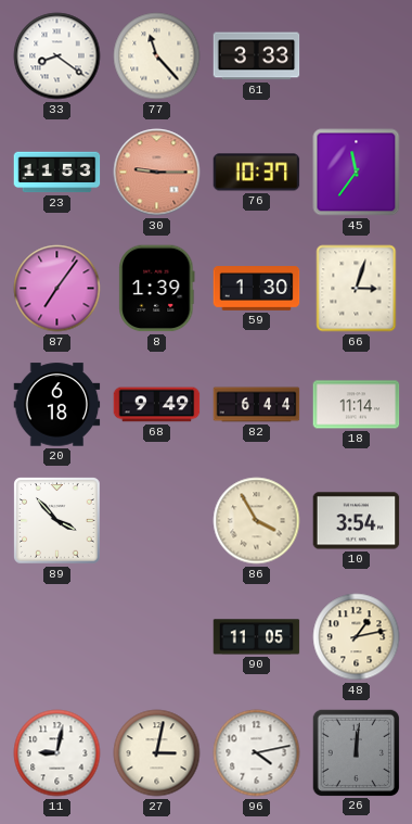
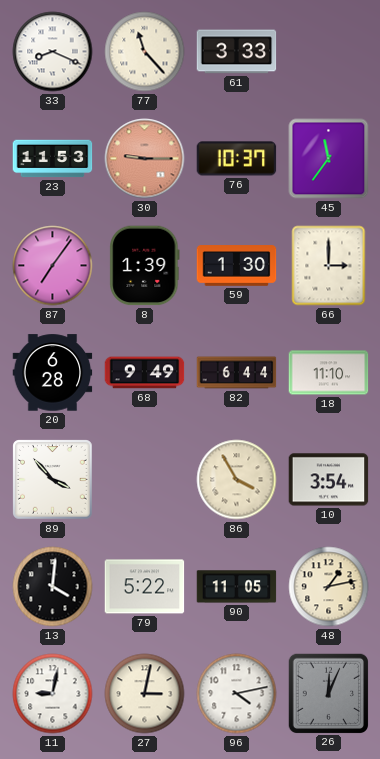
33: 8:21 -> 8:19
66: 3:03 -> 3:00
20: 6:18 -> 6:28
18: 11:14 -> 11:10
13: none -> 4:01
79: none -> 5:22
26: 12:01 -> 12:04
